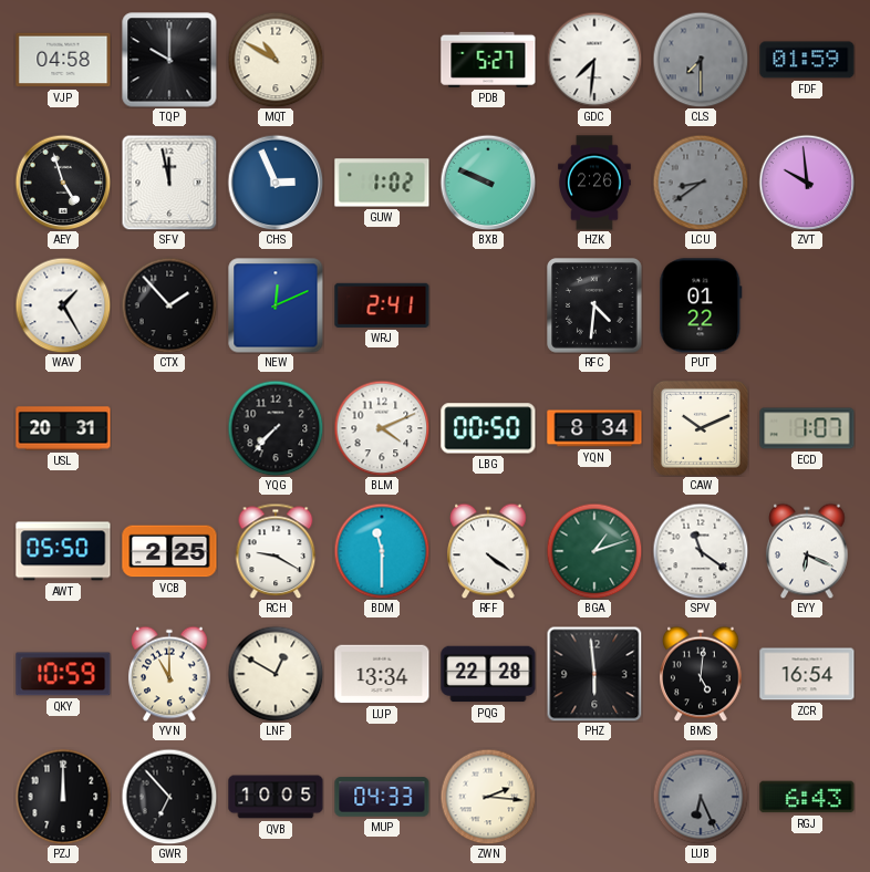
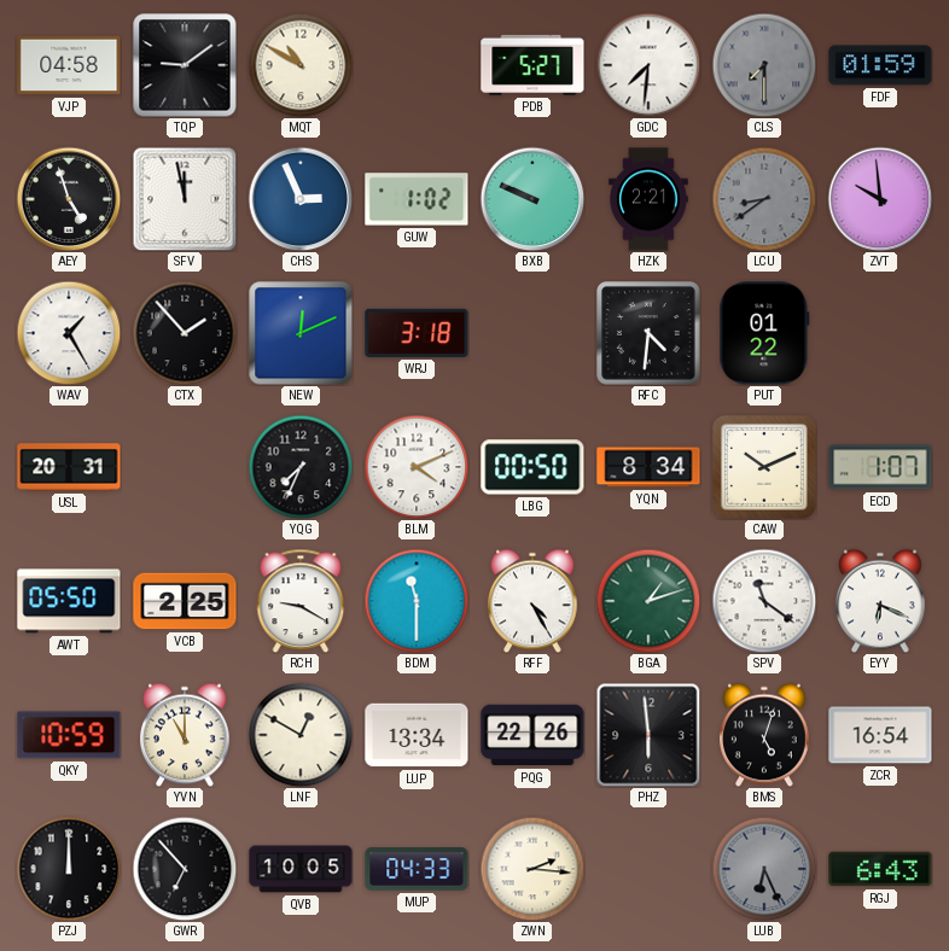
TQP: 10:00 -> 9:09
HZK: 2:26 -> 2:21
WRJ: 2:41 -> 3:18
YQG: 7:37 -> 7:34
RFF: 4:21 -> 4:25
PQG: 22:28 -> 22:26
BMS: 5:01 -> 5:03
